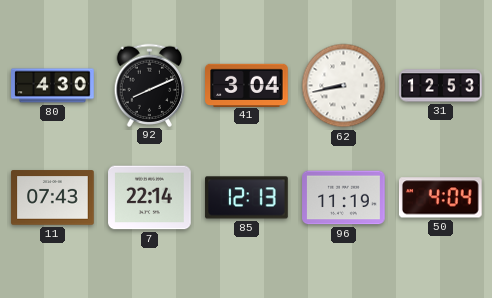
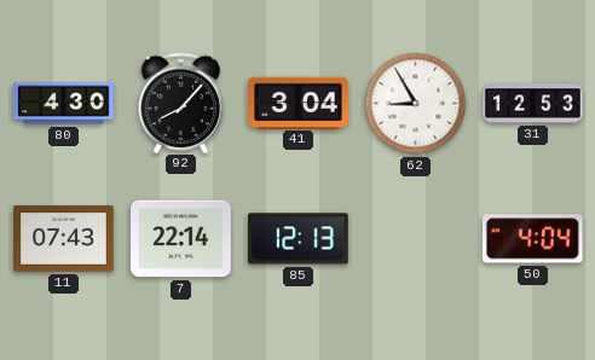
92: 8:11 -> 8:07
62: 8:43 -> 8:55
96: 11:19 -> none
